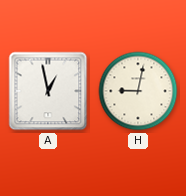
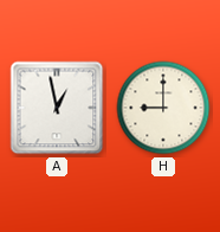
H: 9:02 -> 9:00
